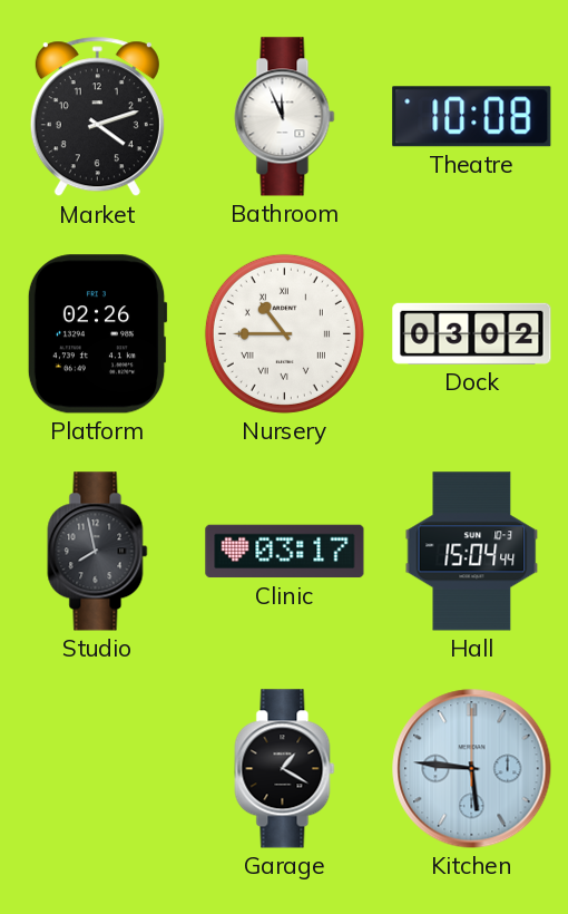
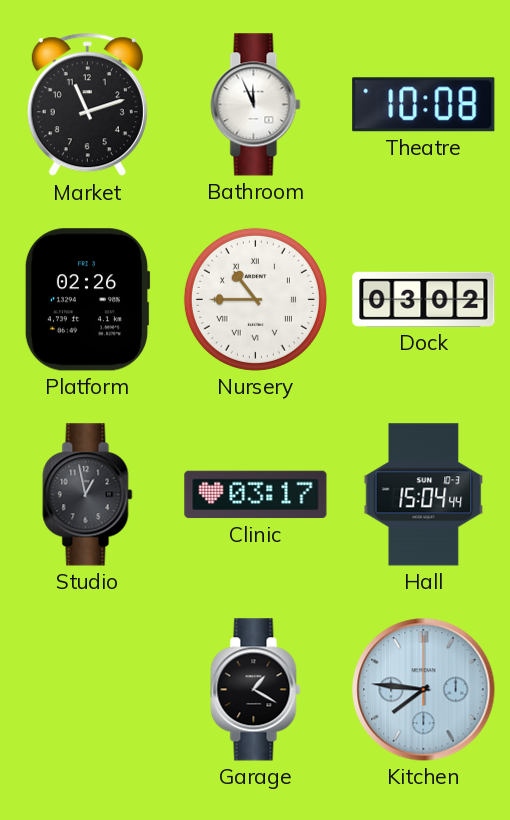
Market: 4:12 -> 11:12
Studio: 7:58 -> 12:58
Kitchen: 5:46 -> 7:46
